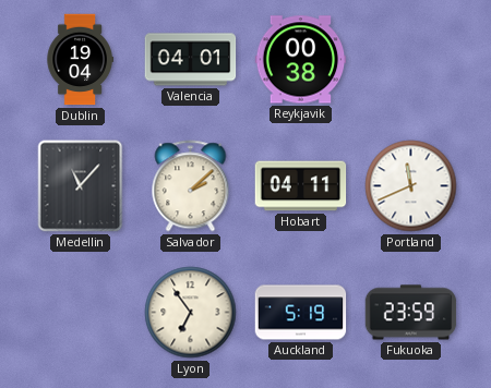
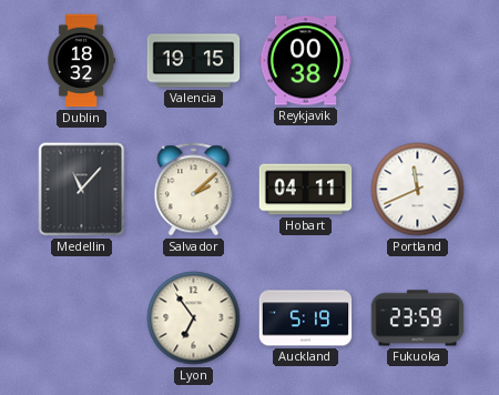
Dublin: 19:04 -> 18:32
Valencia: 04:01 -> 19:15
